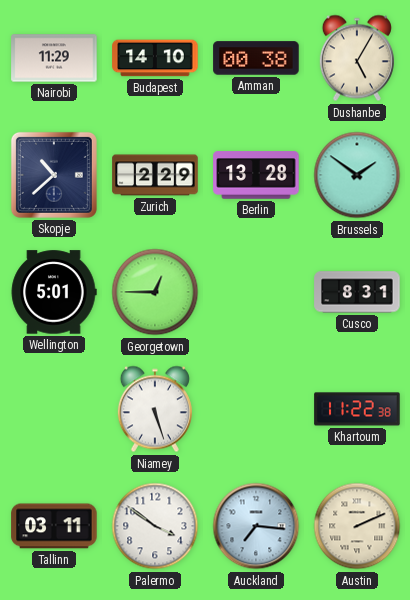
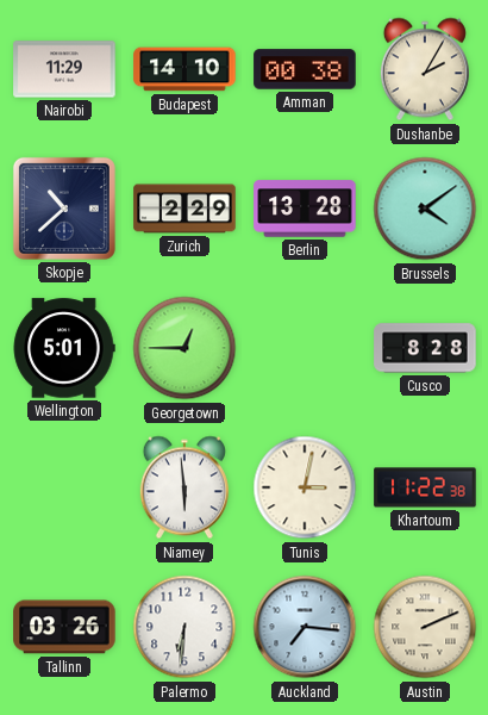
Dushanbe: 5:05 -> 2:05
Brussels: 1:51 -> 4:09
Cusco: 8:31 -> 8:28
Niamey: 5:27 -> 5:59
Tunis: none -> 3:02
Tallinn: 03:11 -> 03:26
Palermo: 3:51 -> 6:31
